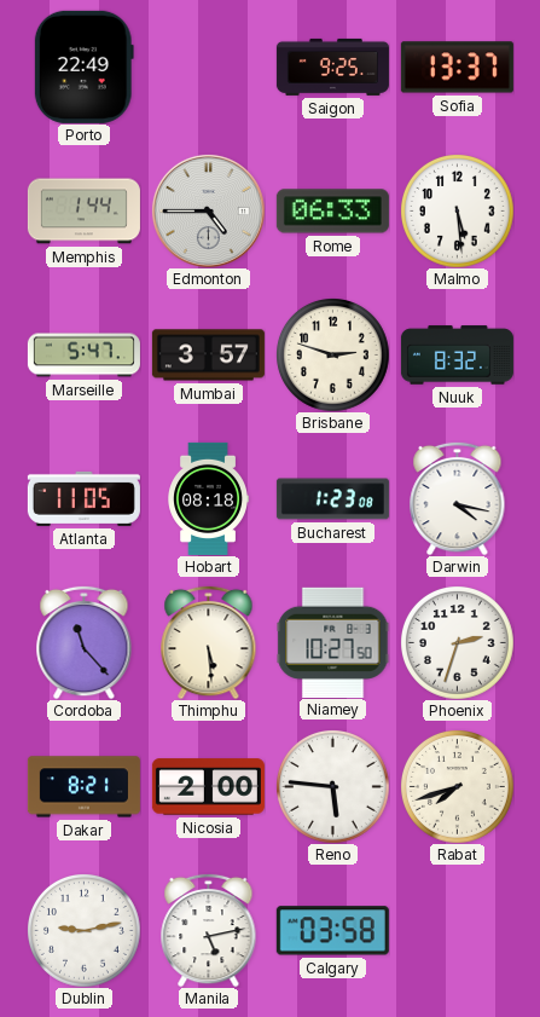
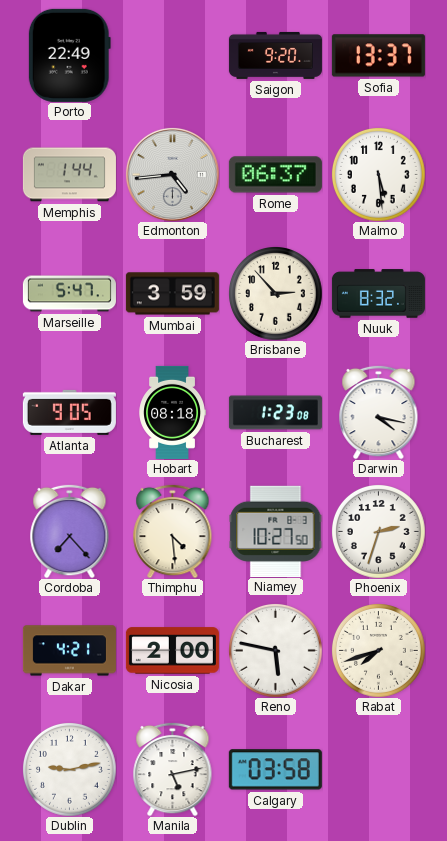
Saigon: 9:25 -> 9:20
Edmonton: 4:45 -> 4:44
Rome: 06:33 -> 06:37
Mumbai: 3:57 -> 3:59
Brisbane: 2:48 -> 2:53
Atlanta: 11:05 -> 9:05
Cordoba: 11:23 -> 7:23
Thimphu: 5:29 -> 4:29
Dakar: 8:21 -> 4:21
Reno: 5:46 -> 5:47
